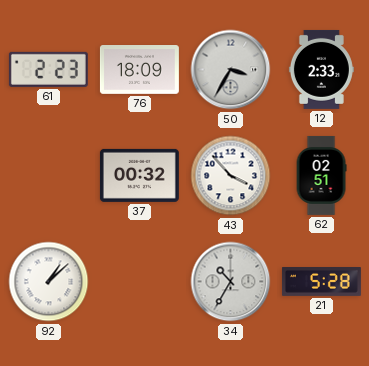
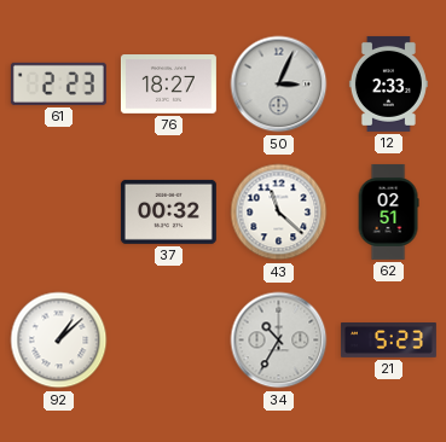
76: 18:09 -> 18:27
50: 3:35 -> 3:04
43: 3:53 -> 11:22
21: 5:28 -> 5:23
